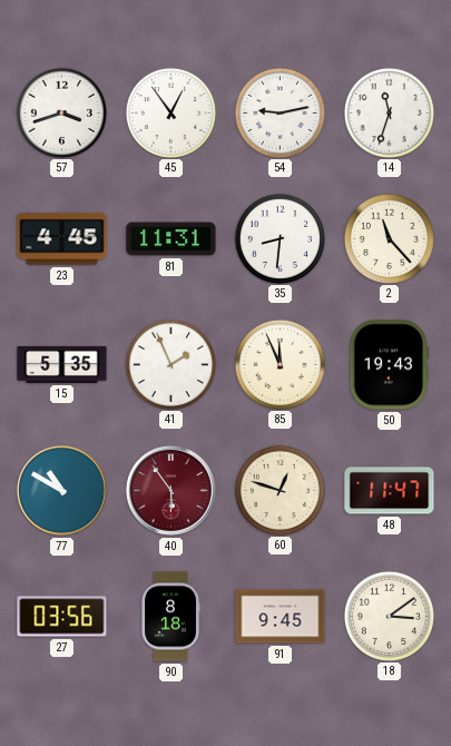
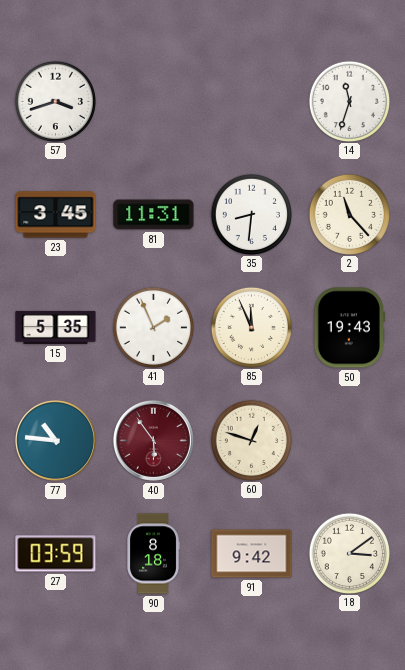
45: 12:54 -> none
54: 9:13 -> none
23: 4:45 -> 3:45
77: 10:50 -> 10:46
48: 11:47 -> none
27: 03:56 -> 03:59
91: 9:45 -> 9:42
